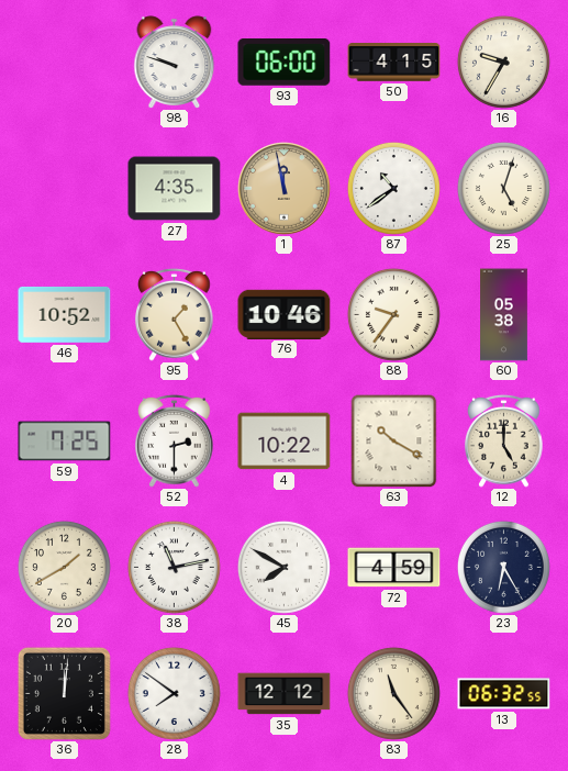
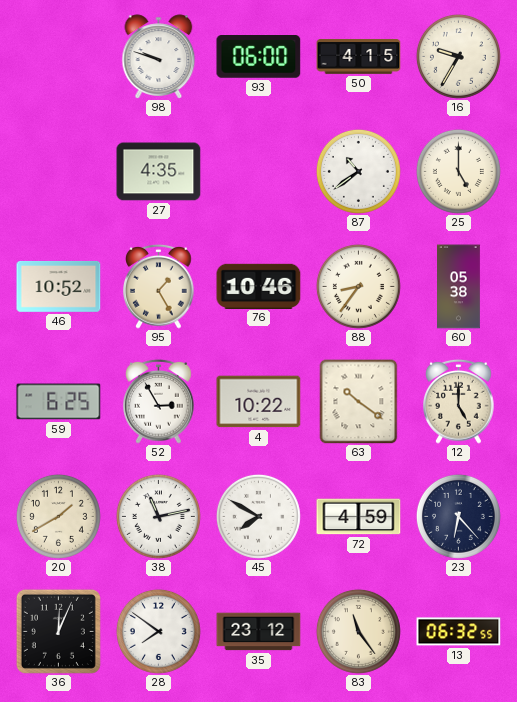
1: 11:58 -> none
25: 5:03 -> 5:00
88: 9:36 -> 8:36
59: 7:25 -> 6:25
52: 2:30 -> 2:55
63: 10:20 -> 10:21
23: 6:25 -> 6:23
36: 12:01 -> 12:04
35: 12:12 -> 23:12
